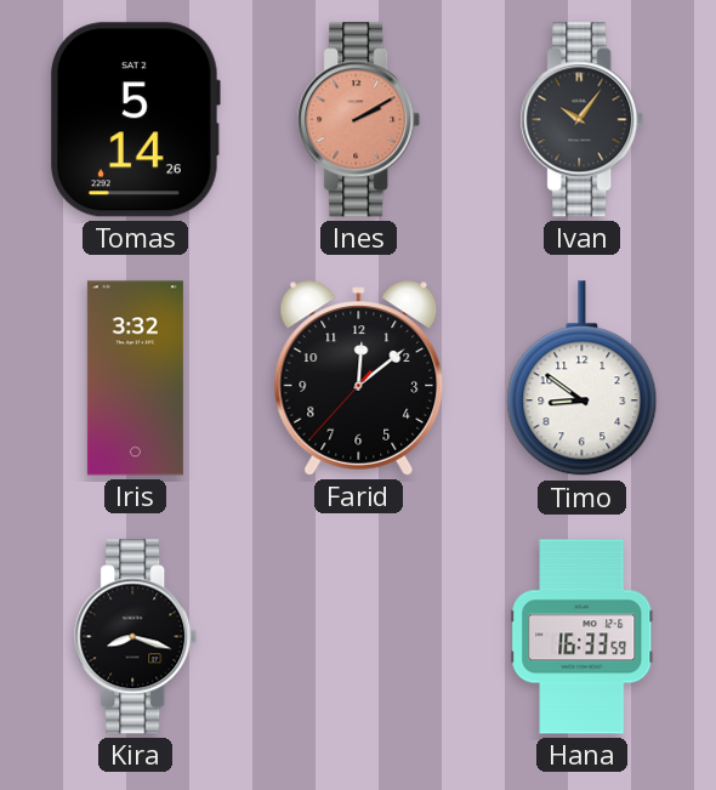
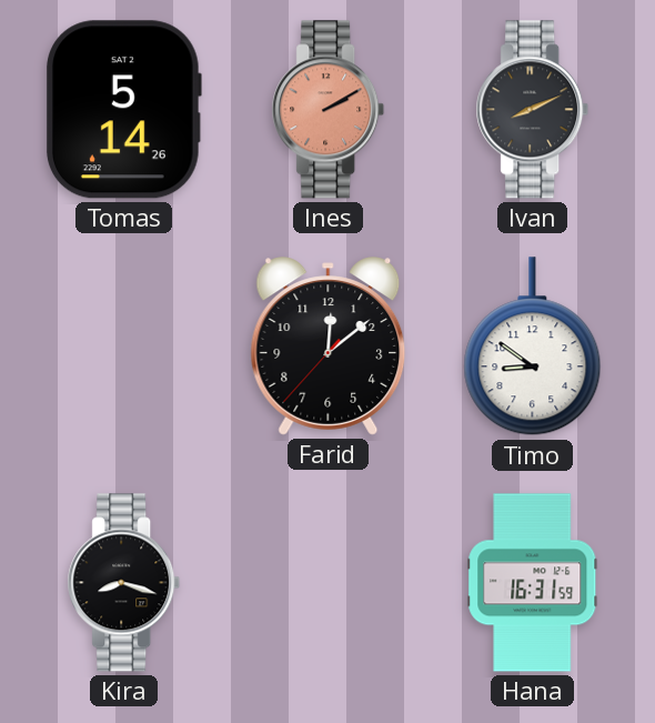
Ivan: 10:06 -> 8:11
Iris: 3:32 -> none
Hana: 16:33 -> 16:31
